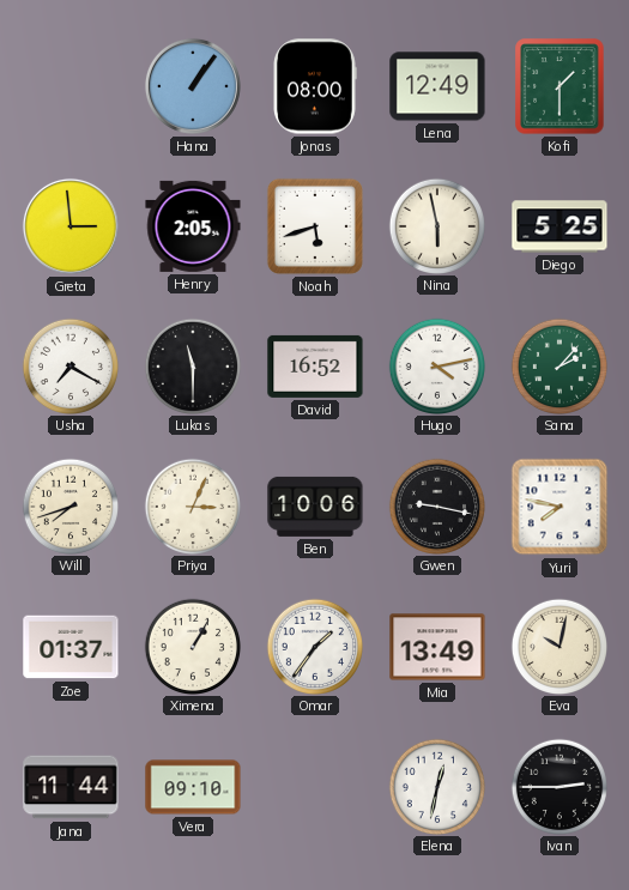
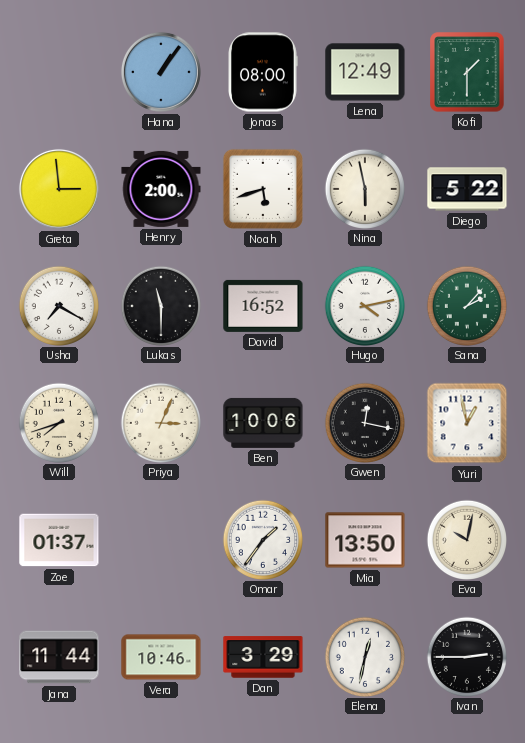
Henry: 2:05 -> 2:00
Diego: 5:25 -> 5:22
Gwen: 9:17 -> 12:17
Yuri: 7:47 -> 12:58
Ximena: 1:05 -> none
Mia: 13:49 -> 13:50
Vera: 09:10 -> 10:46
Dan: none -> 3:29
